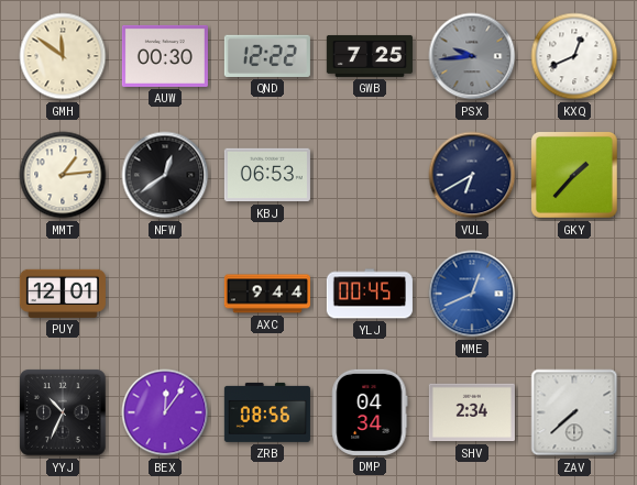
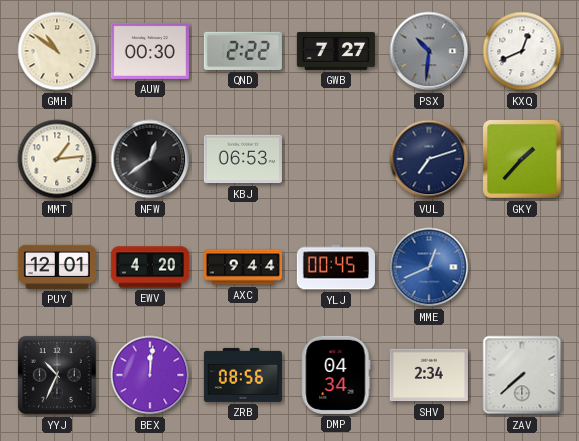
GMH: 11:51 -> 10:51
QND: 12:22 -> 2:22
GWB: 7:25 -> 7:27
PSX: 9:44 -> 10:31
VUL: 6:40 -> 7:12
EWV: none -> 4:20
BEX: 12:06 -> 12:01
